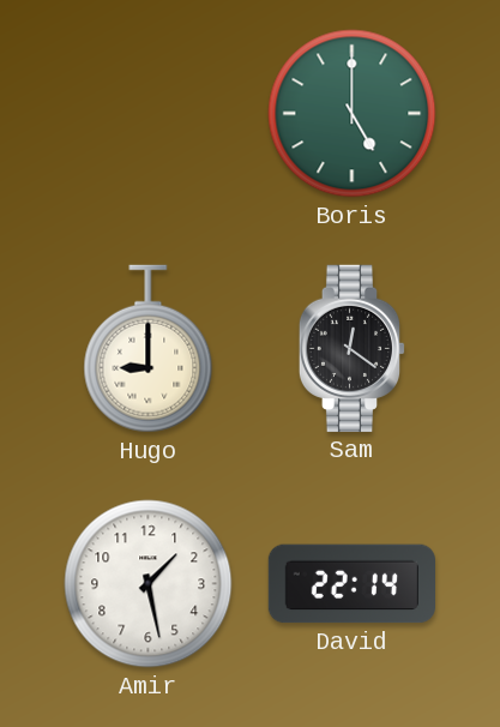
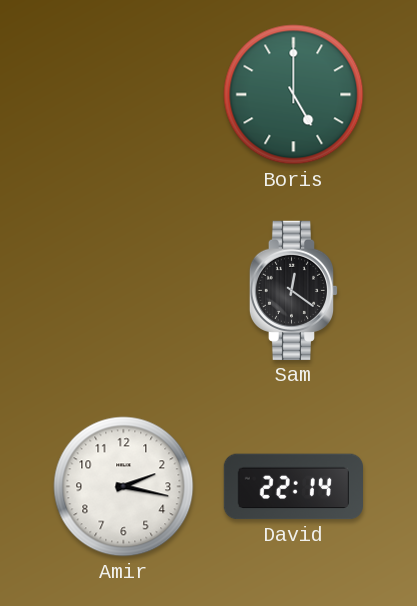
Hugo: 9:00 -> none
Amir: 1:28 -> 2:17
